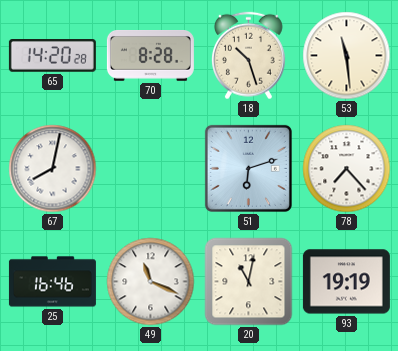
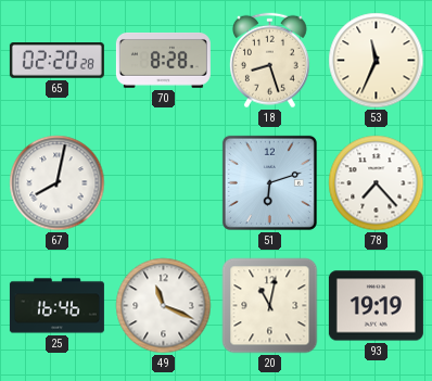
65: 14:20 -> 02:20
18: 10:27 -> 8:27
53: 11:29 -> 11:34
